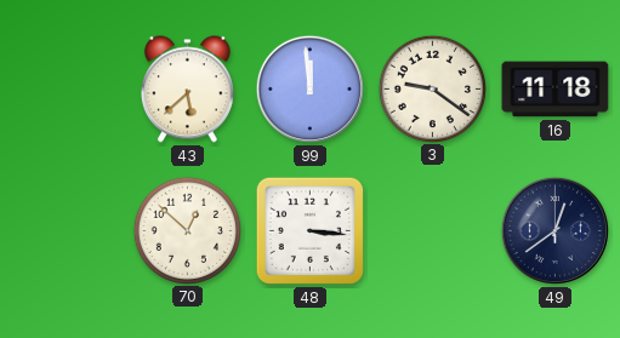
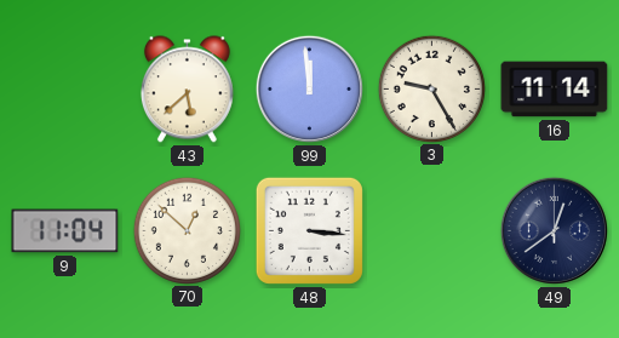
3: 9:21 -> 9:25
16: 11:18 -> 11:14
9: none -> 11:04
